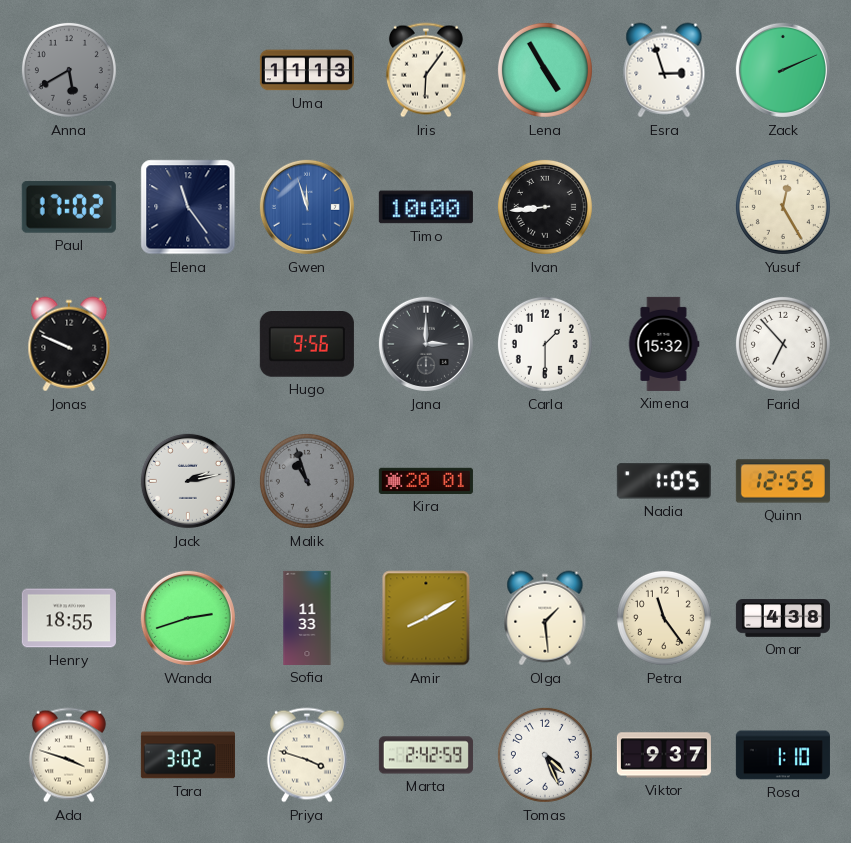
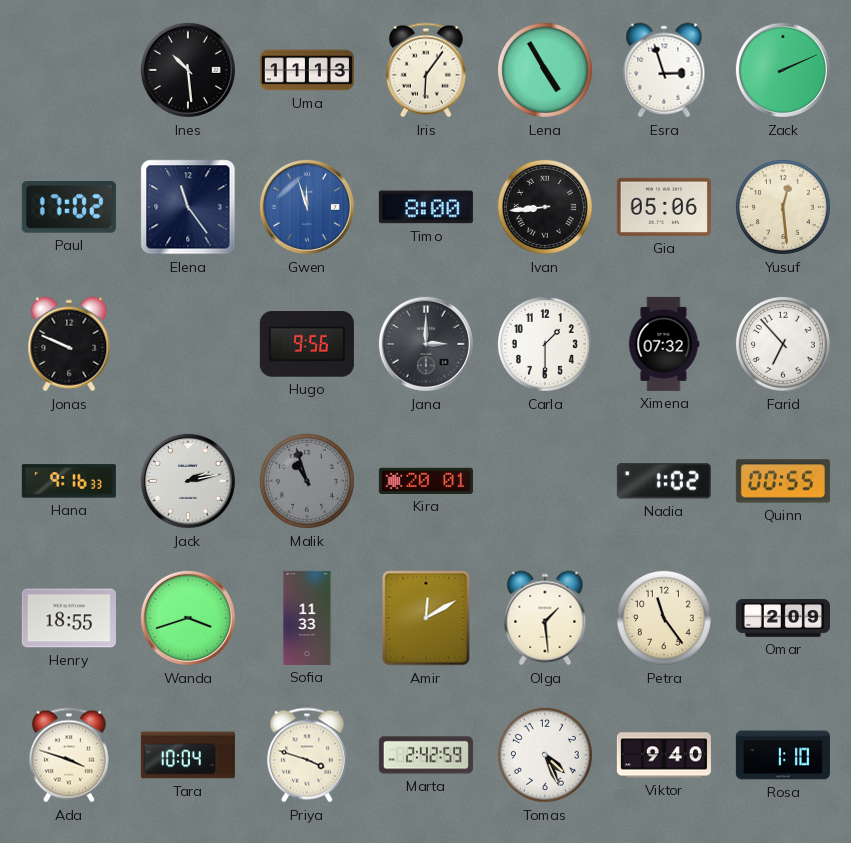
Anna: 5:40 -> none
Ines: none -> 10:29
Timo: 10:00 -> 8:00
Gia: none -> 05:06
Yusuf: 12:25 -> 12:29
Ximena: 15:32 -> 07:32
Hana: none -> 9:16
Nadia: 1:05 -> 1:02
Quinn: 12:55 -> 00:55
Wanda: 2:42 -> 3:42
Amir: 8:10 -> 12:10
Omar: 4:38 -> 2:09
Tara: 3:02 -> 10:04
Viktor: 9:37 -> 9:40
